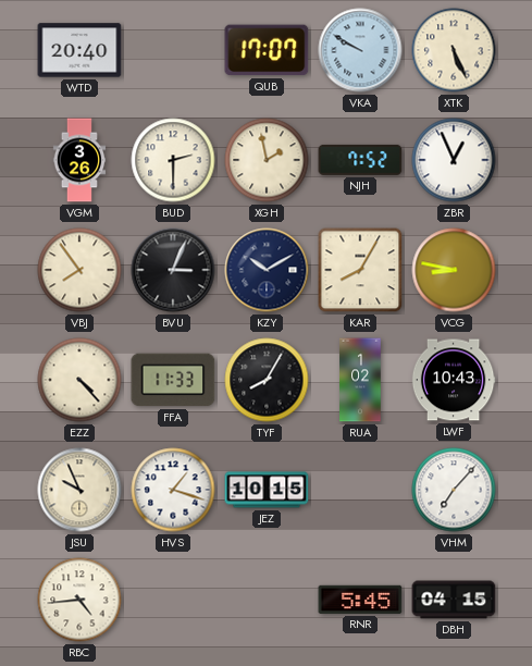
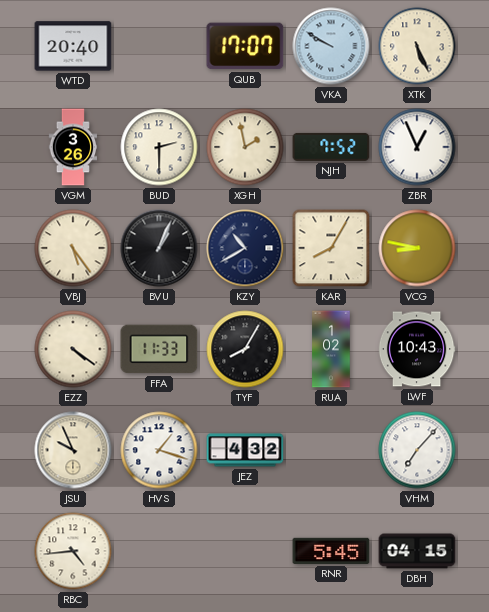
VBJ: 7:54 -> 5:24
BVU: 3:04 -> 1:04
KZY: 10:10 -> 10:40
EZZ: 4:23 -> 4:21
JEZ: 10:15 -> 4:32
